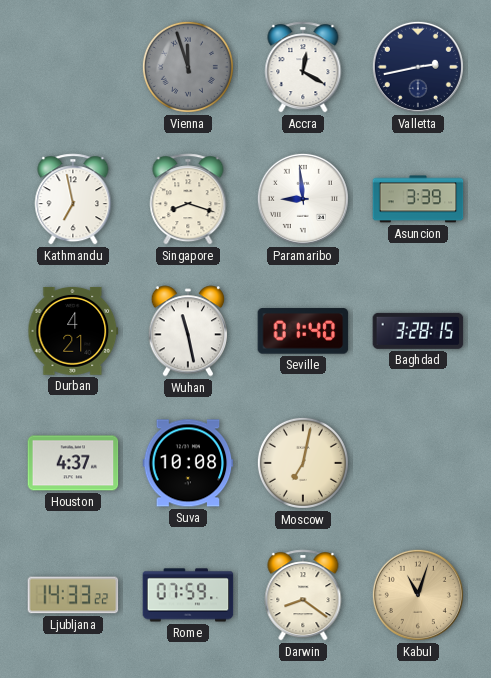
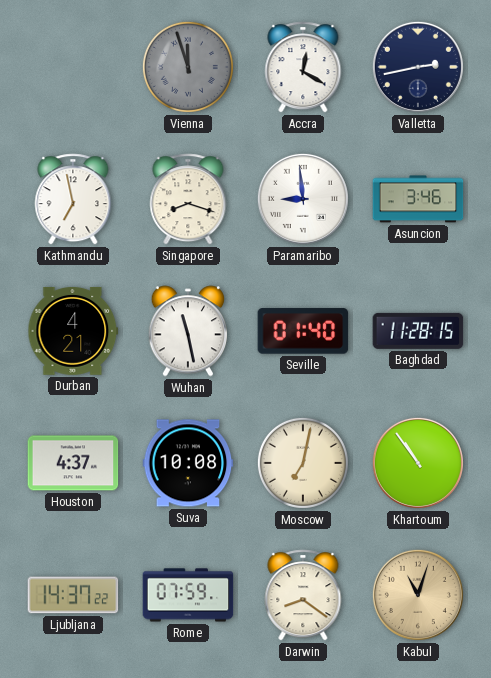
Asuncion: 3:39 -> 3:46
Baghdad: 3:28 -> 11:28
Khartoum: none -> 10:54
Ljubljana: 14:33 -> 14:37
